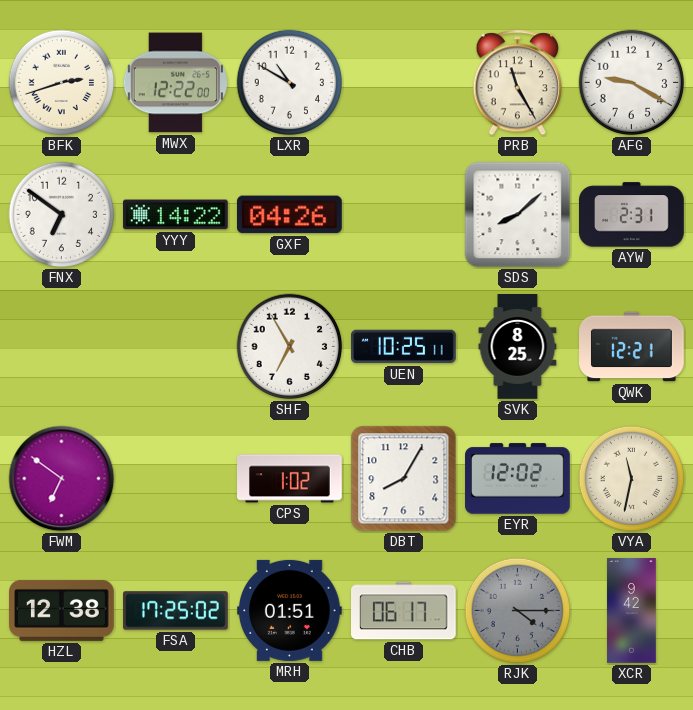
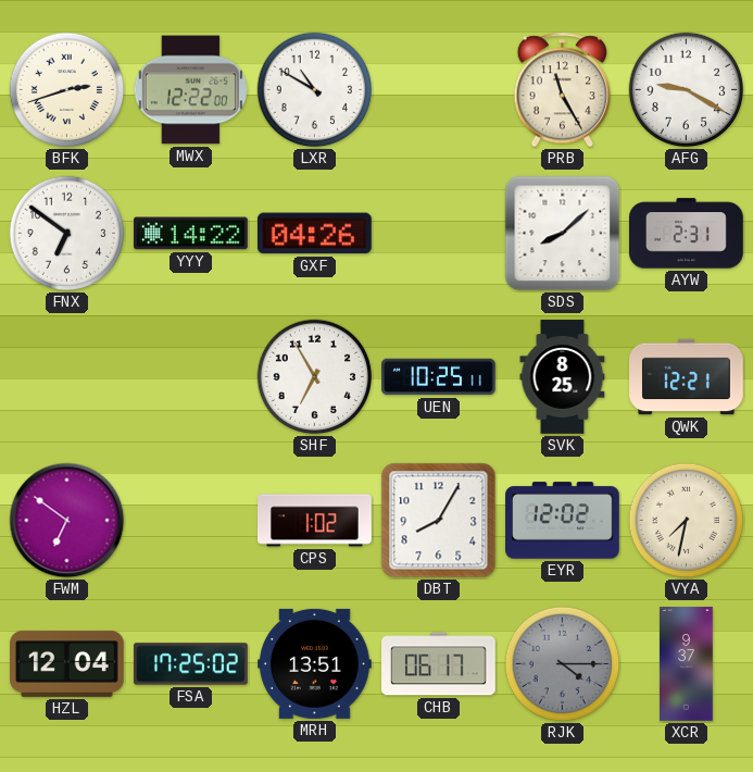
VYA: 11:32 -> 7:32
HZL: 12:38 -> 12:04
MRH: 01:51 -> 13:51
XCR: 9:42 -> 9:37
